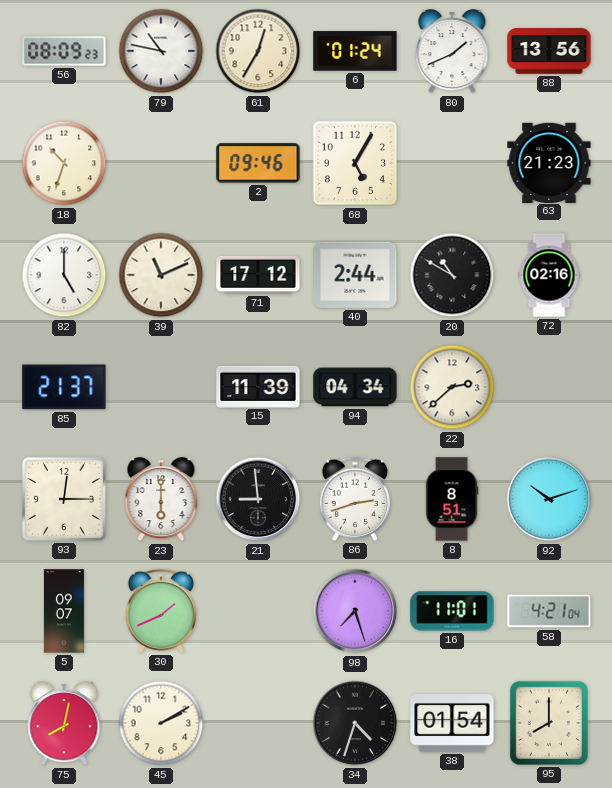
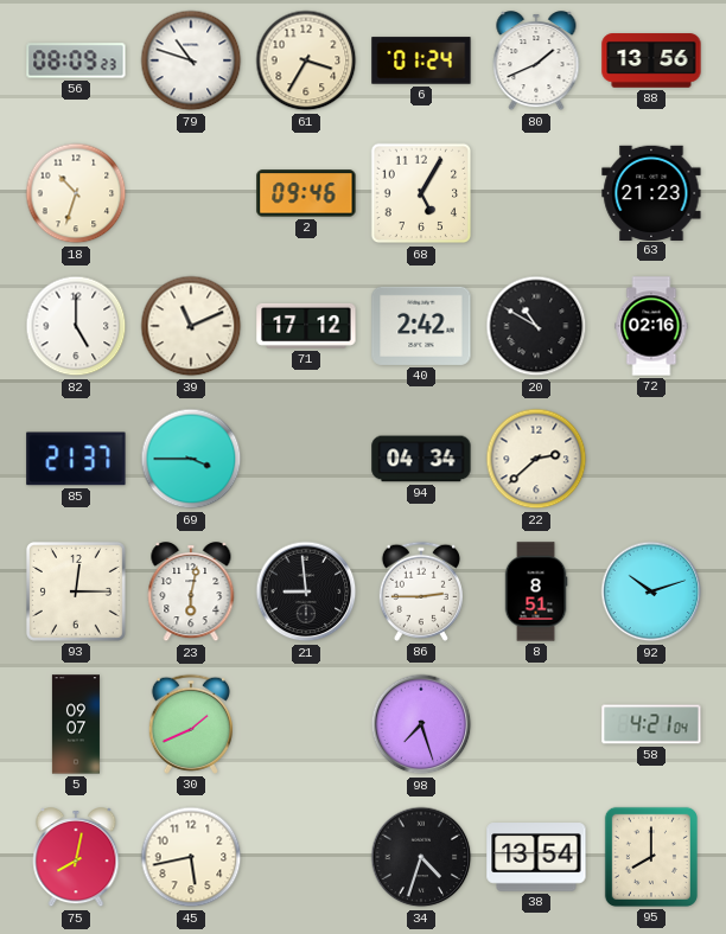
79: 10:47 -> 10:48
61: 12:35 -> 3:35
40: 2:44 -> 2:42
69: none -> 3:45
15: 11:39 -> none
23: 6:00 -> 6:02
86: 2:42 -> 2:45
16: 11:01 -> none
45: 2:10 -> 5:43
38: 01:54 -> 13:54
